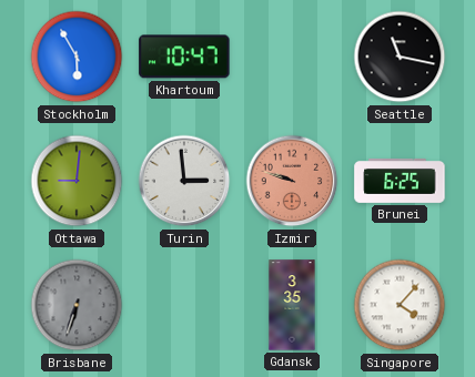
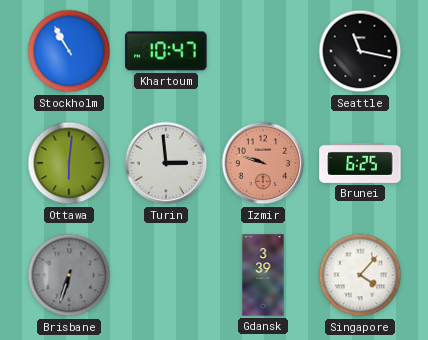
Stockholm: 5:55 -> 10:55
Ottawa: 9:01 -> 6:01
Gdansk: 3:35 -> 3:39
